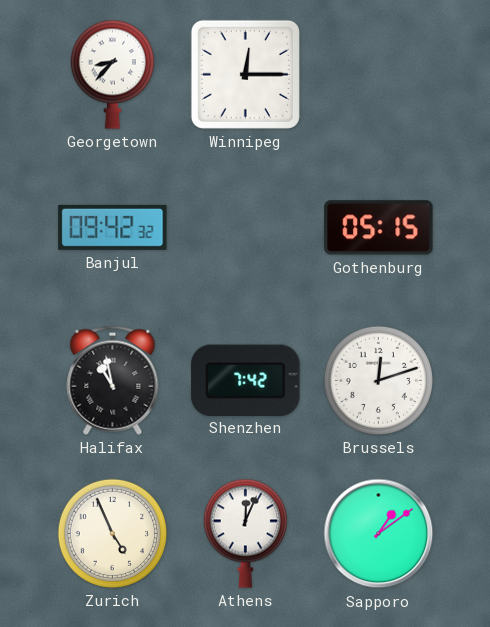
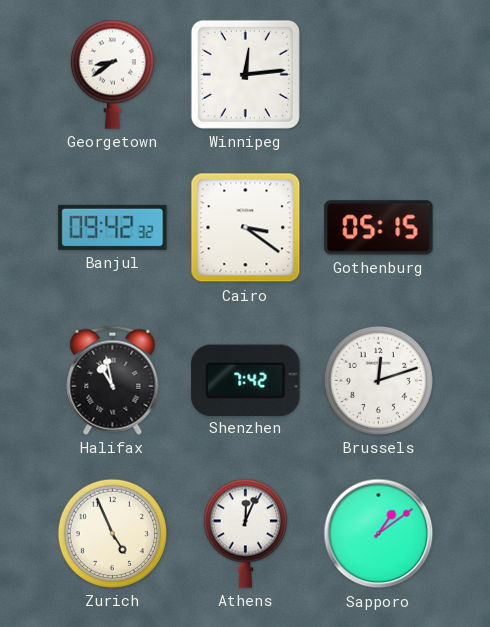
Georgetown: 8:37 -> 8:39
Winnipeg: 12:15 -> 12:14
Cairo: none -> 3:21
